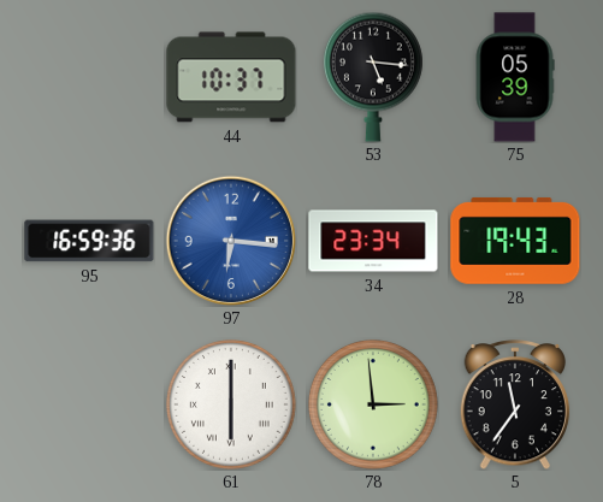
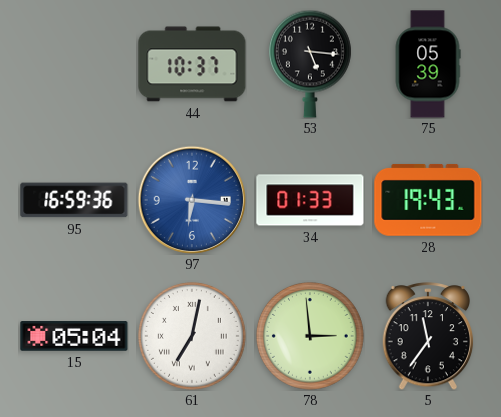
34: 23:34 -> 01:33
15: none -> 05:04
61: 6:00 -> 7:02
